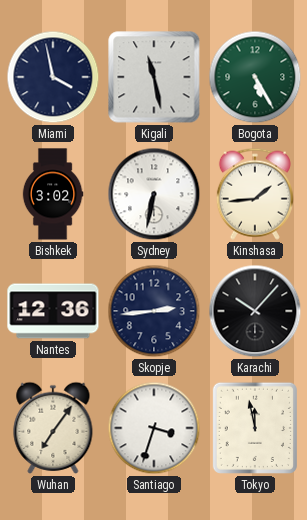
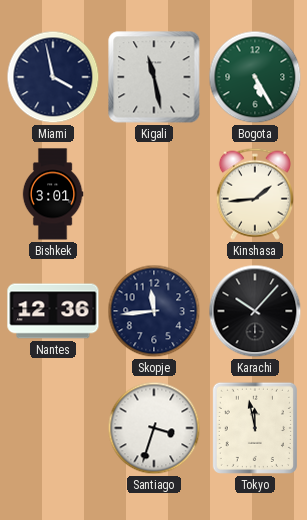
Bishkek: 3:02 -> 3:01
Sydney: 6:32 -> none
Skopje: 2:44 -> 11:44
Wuhan: 7:06 -> none
